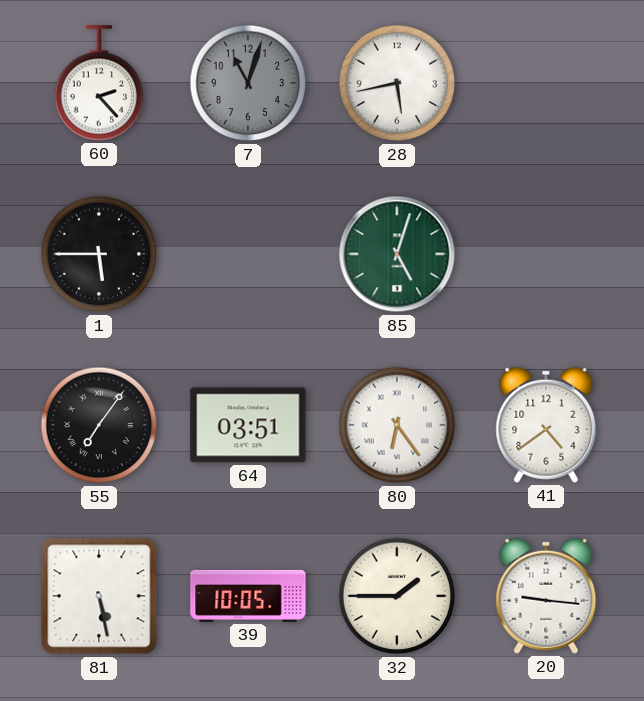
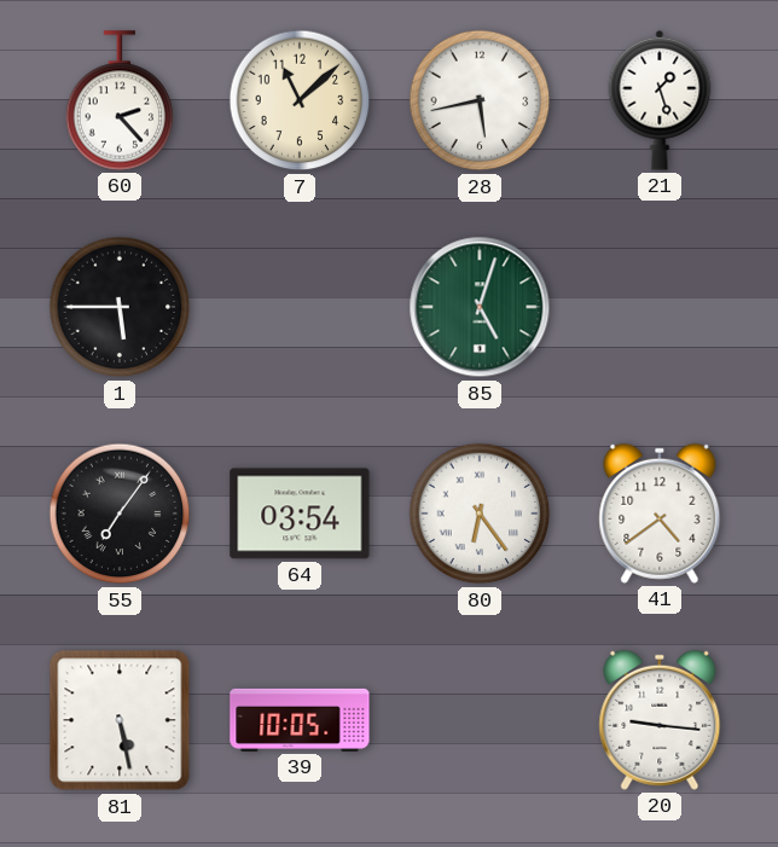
7: 11:03 -> 11:08
7 dial: grey -> cream
21: none -> 1:27
64: 03:51 -> 03:54
32: 1:45 -> none
